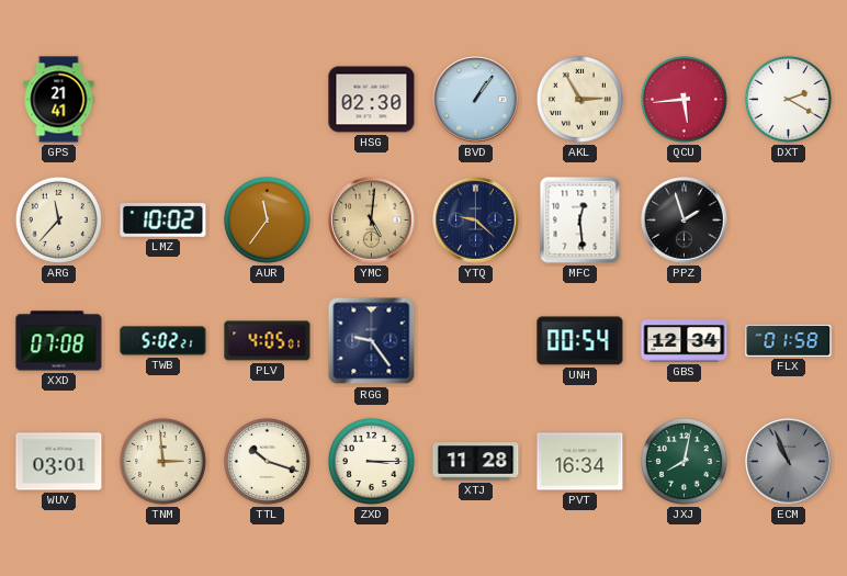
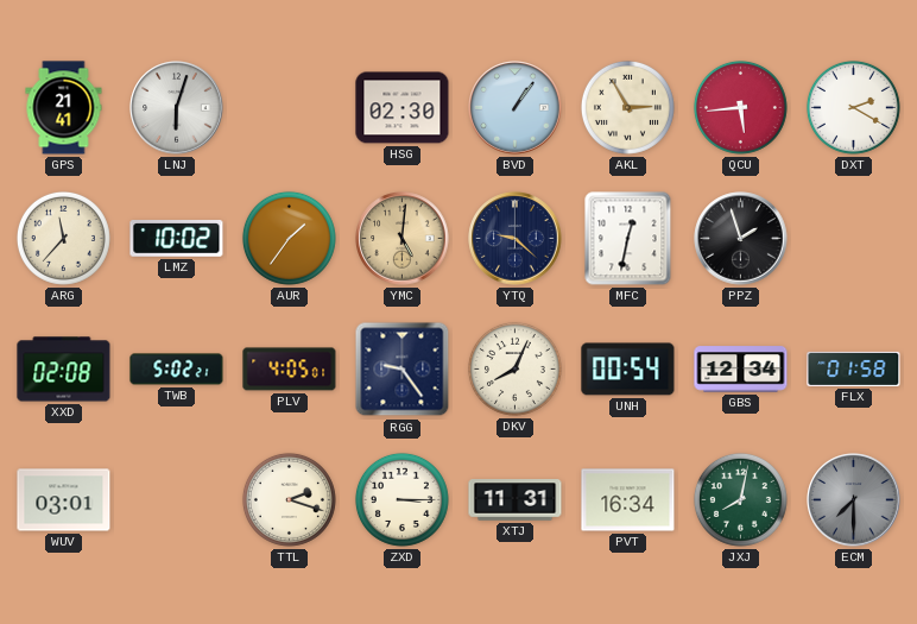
LNJ: none -> 6:03
AUR: 11:36 -> 1:36
MFC: 12:29 -> 12:32
XXD: 07:08 -> 02:08
DKV: none -> 8:04
TNM: 2:59 -> none
TTL: 10:18 -> 2:18
XTJ: 11:28 -> 11:31
ECM: 10:56 -> 7:30
